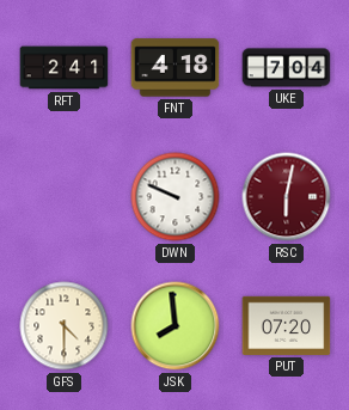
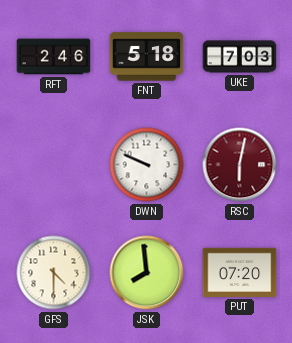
RFT: 2:41 -> 2:46
FNT: 4:18 -> 5:18
UKE: 7:04 -> 7:03
